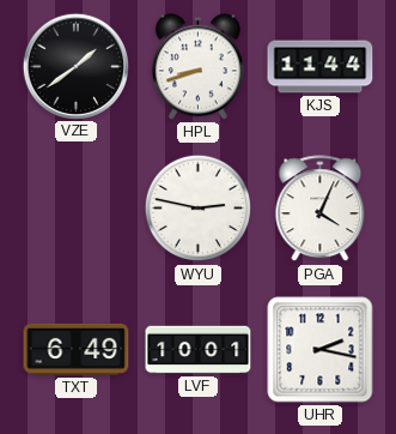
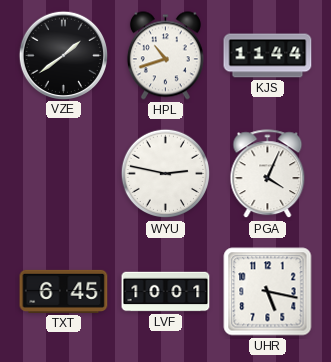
HPL: 8:42 -> 10:42
TXT: 6:49 -> 6:45
UHR: 2:17 -> 5:17
